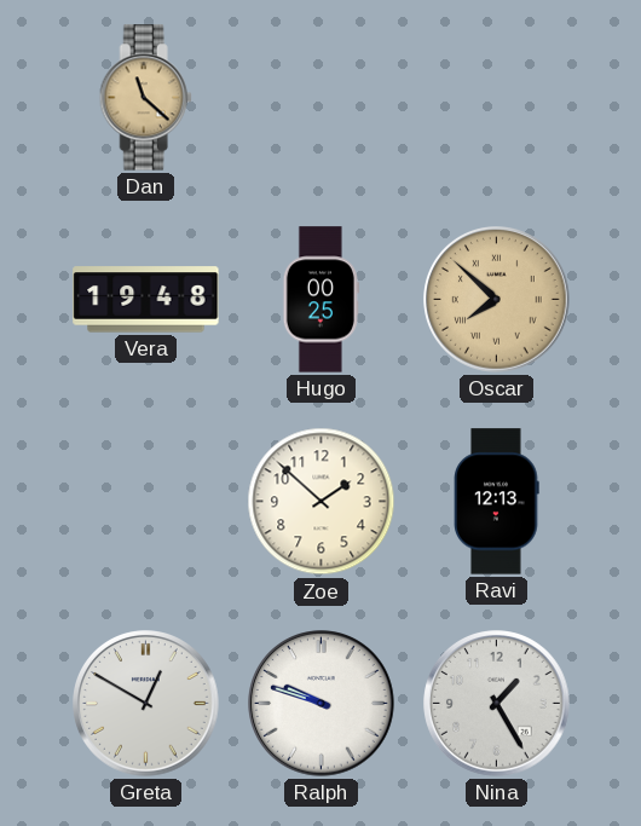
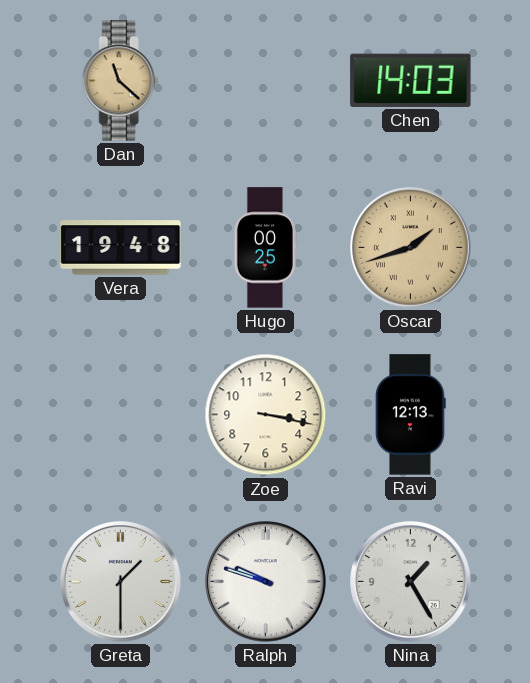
Chen: none -> 14:03
Oscar: 7:52 -> 1:42
Zoe: 1:52 -> 3:17
Greta: 12:50 -> 1:30
